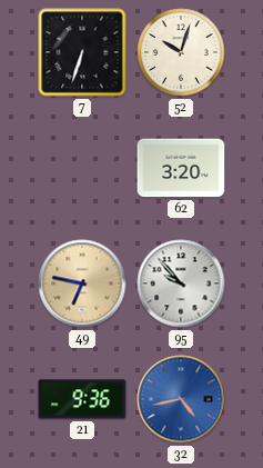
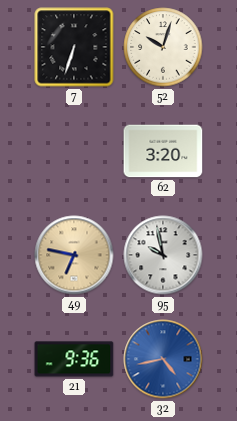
95: 9:53 -> 9:58
